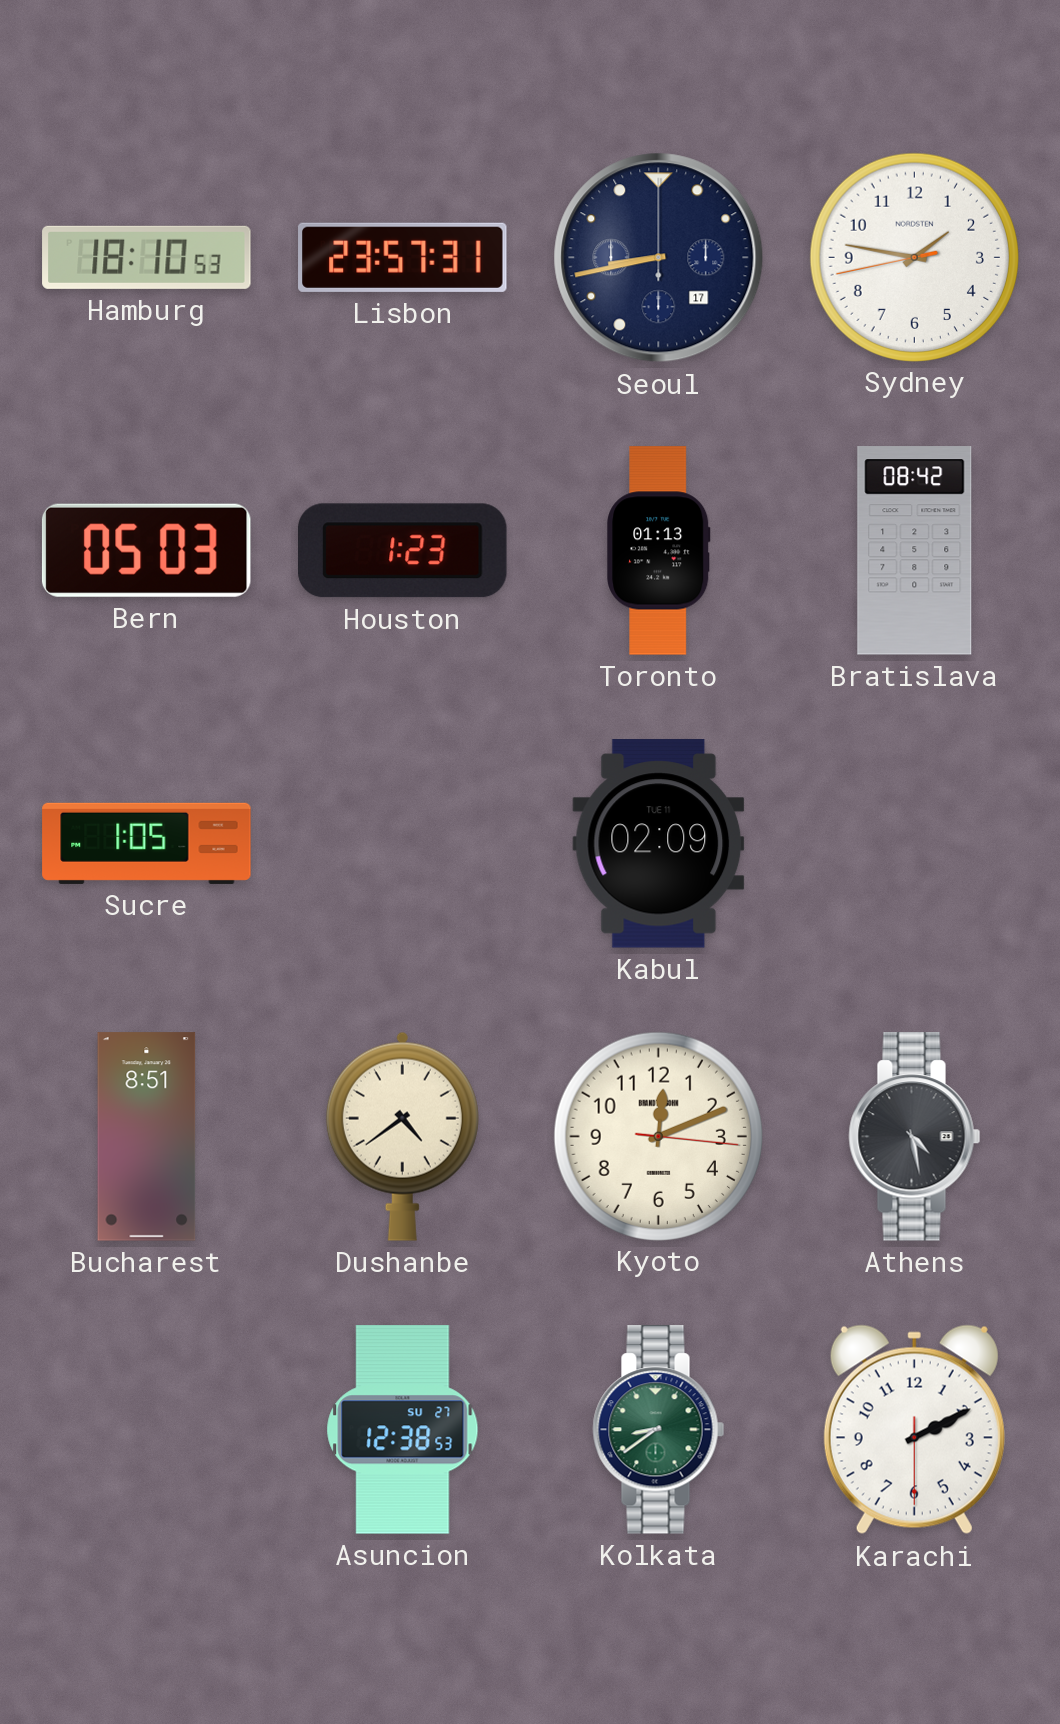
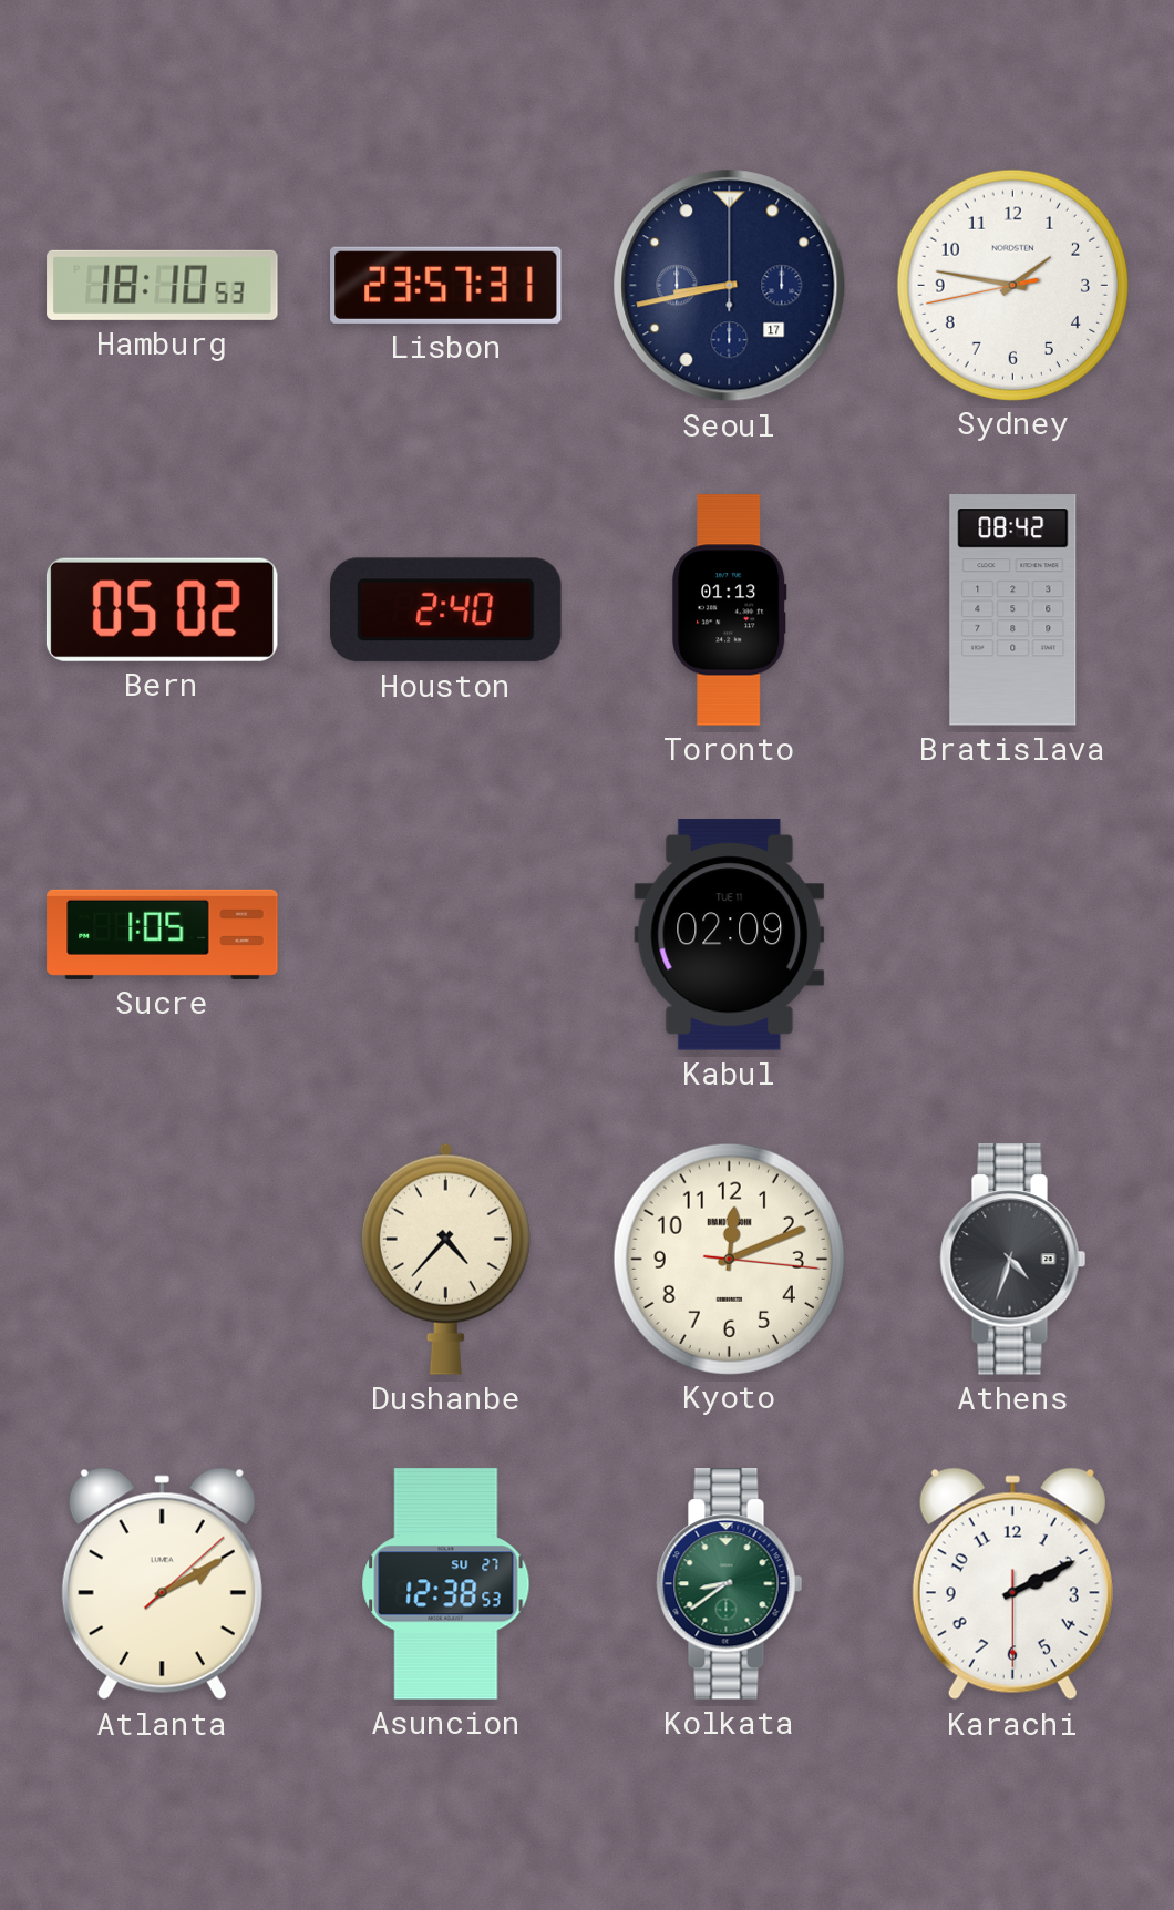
Bern: 05:03 -> 05:02
Houston: 1:23 -> 2:40
Bucharest: 8:51 -> none
Dushanbe: 4:39 -> 4:37
Athens: 4:28 -> 4:33
Atlanta: none -> 2:10
